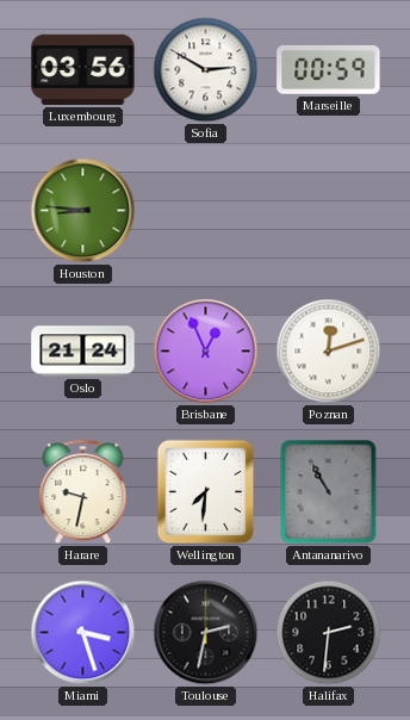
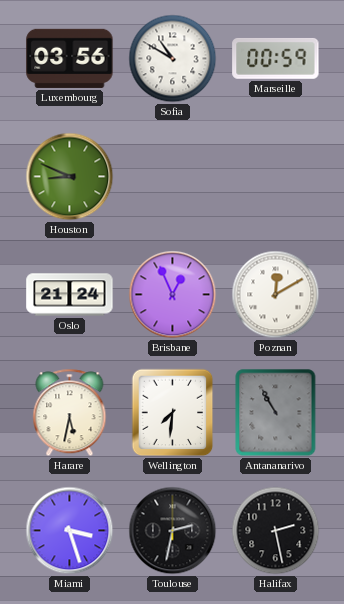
Sofia: 2:50 -> 10:50
Houston: 8:46 -> 8:49
Poznan: 12:12 -> 12:10
Harare: 9:32 -> 5:32
Halifax: 2:31 -> 2:28
